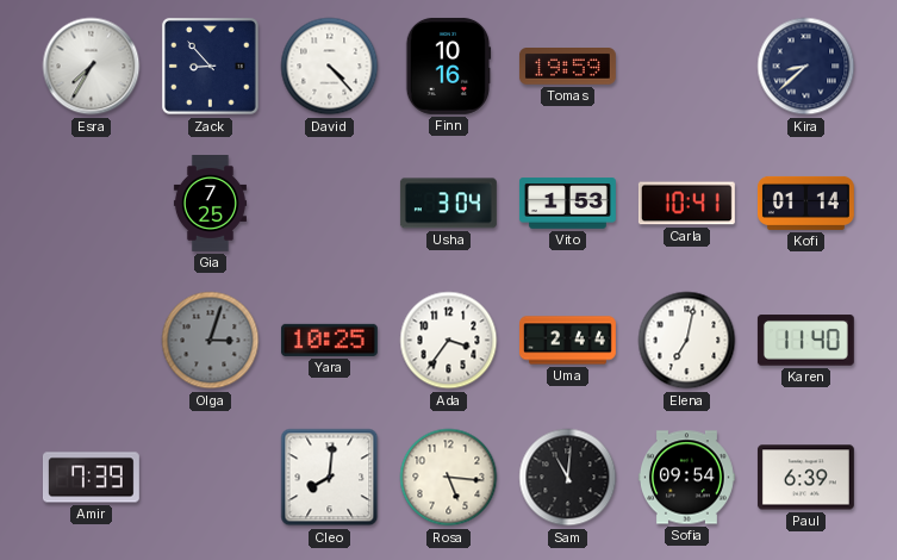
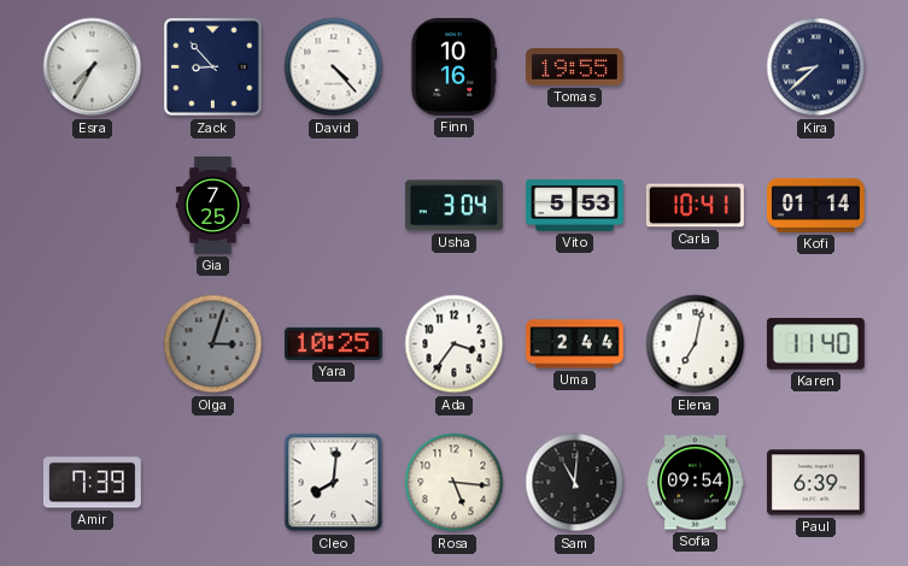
Tomas: 19:59 -> 19:55
Vito: 1:53 -> 5:53
